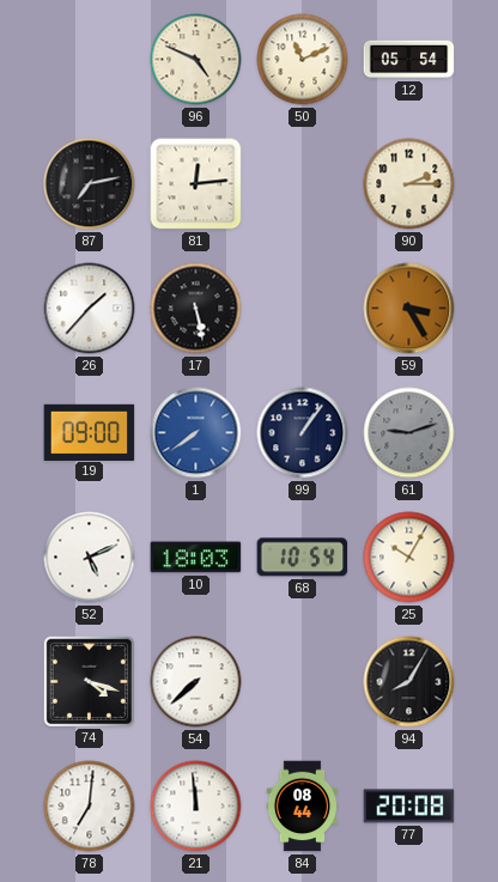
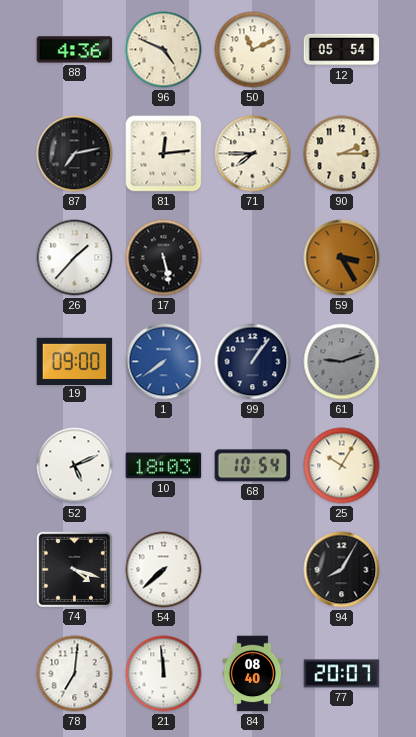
88: none -> 4:36
71: none -> 7:45
84: 08:44 -> 08:40
77: 20:08 -> 20:07
